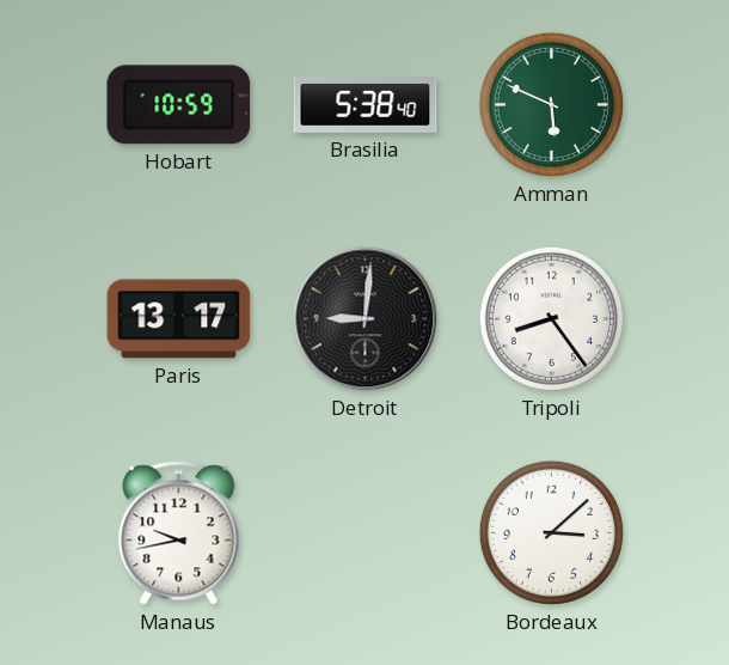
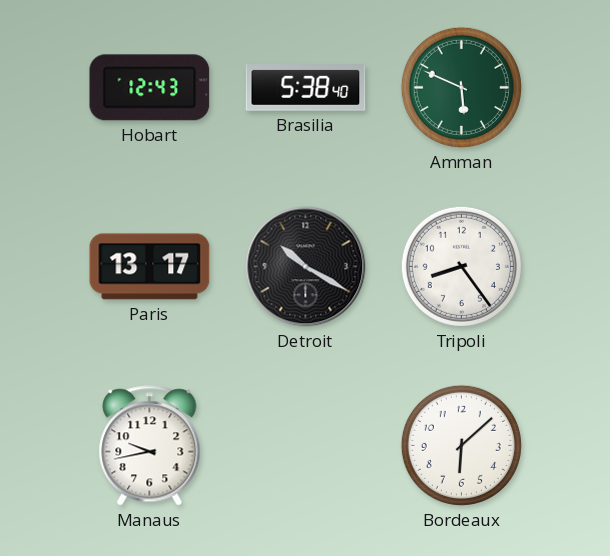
Hobart: 10:59 -> 12:43
Detroit: 9:01 -> 10:20
Bordeaux: 3:08 -> 6:08
